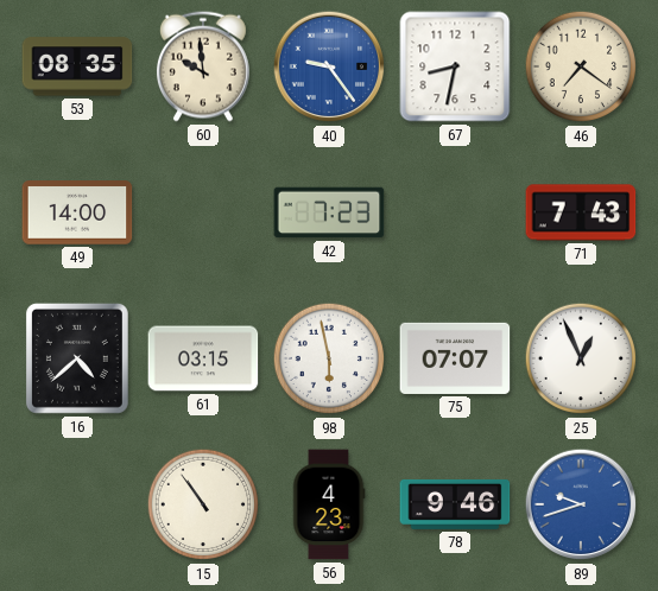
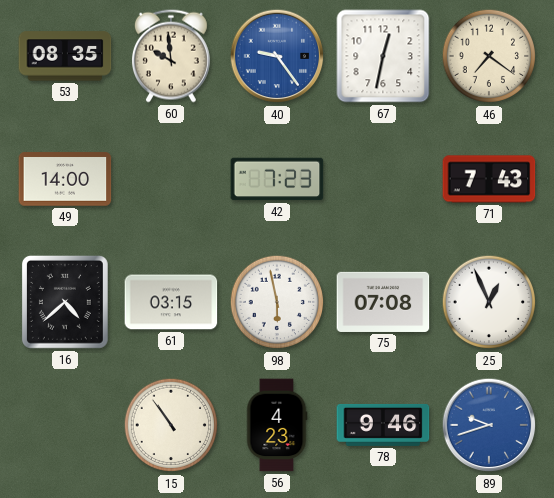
67: 8:32 -> 12:32
75: 07:07 -> 07:08
